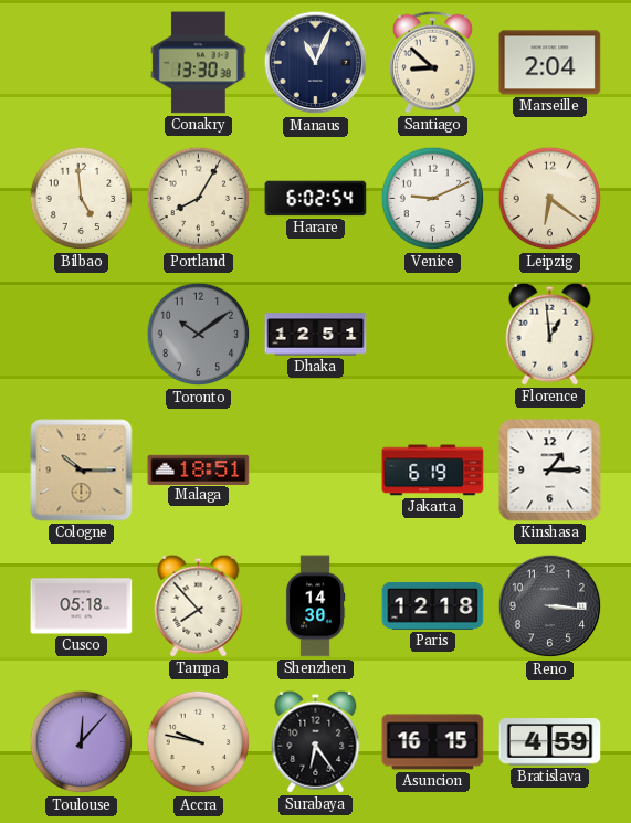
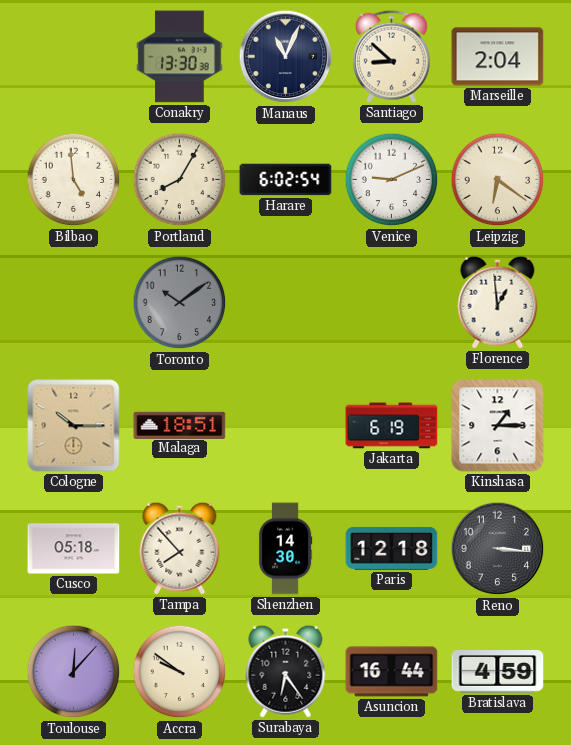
Dhaka: 12:51 -> none
Accra: 9:47 -> 9:51
Asuncion: 16:15 -> 16:44
